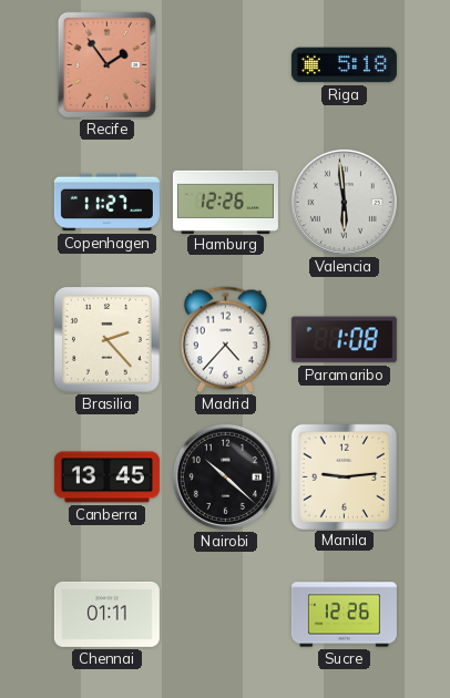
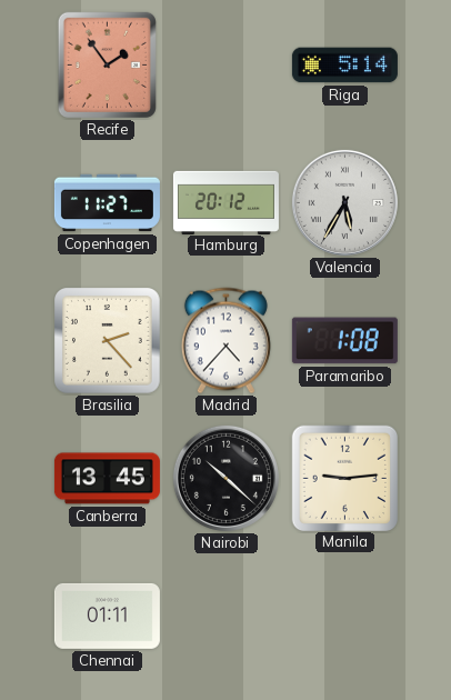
Riga: 5:18 -> 5:14
Hamburg: 12:26 -> 20:12
Valencia: 5:59 -> 5:35
Sucre: 12:26 -> none
